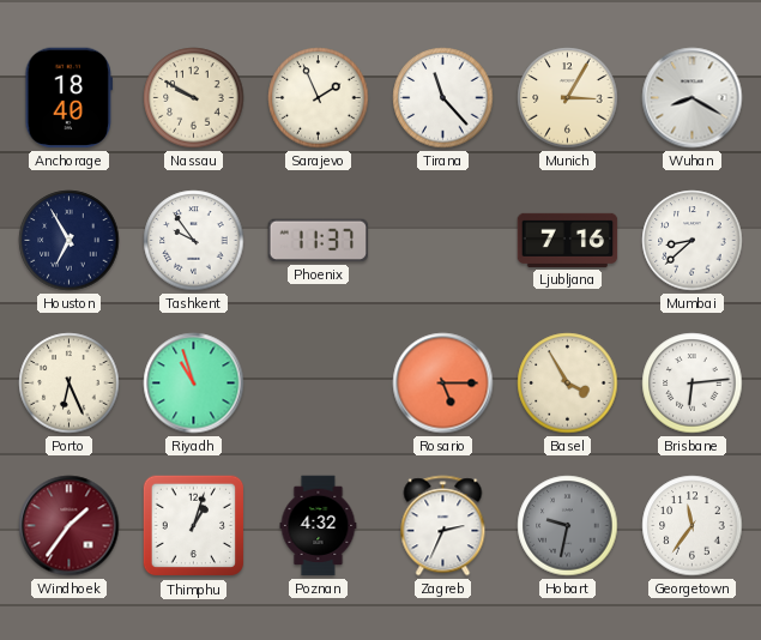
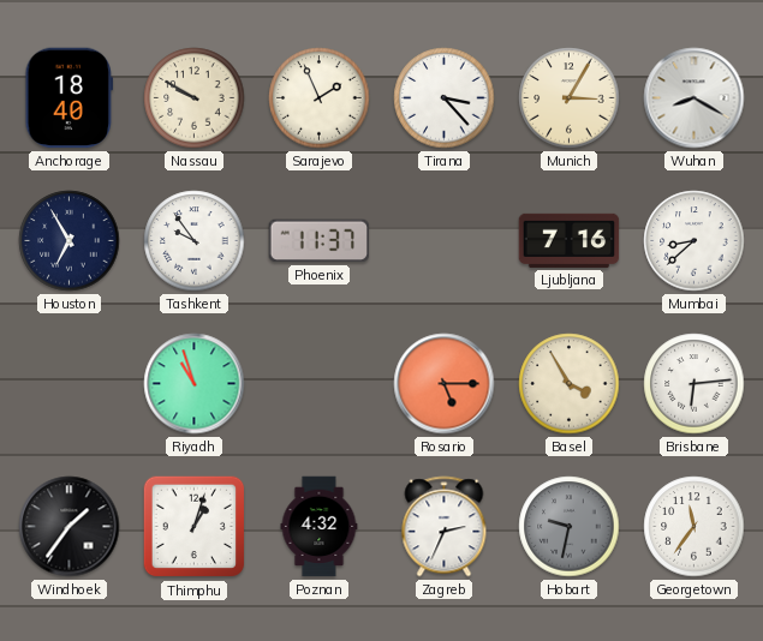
Tirana: 11:23 -> 3:23
Porto: 6:26 -> none
Windhoek dial: burgundy -> black
